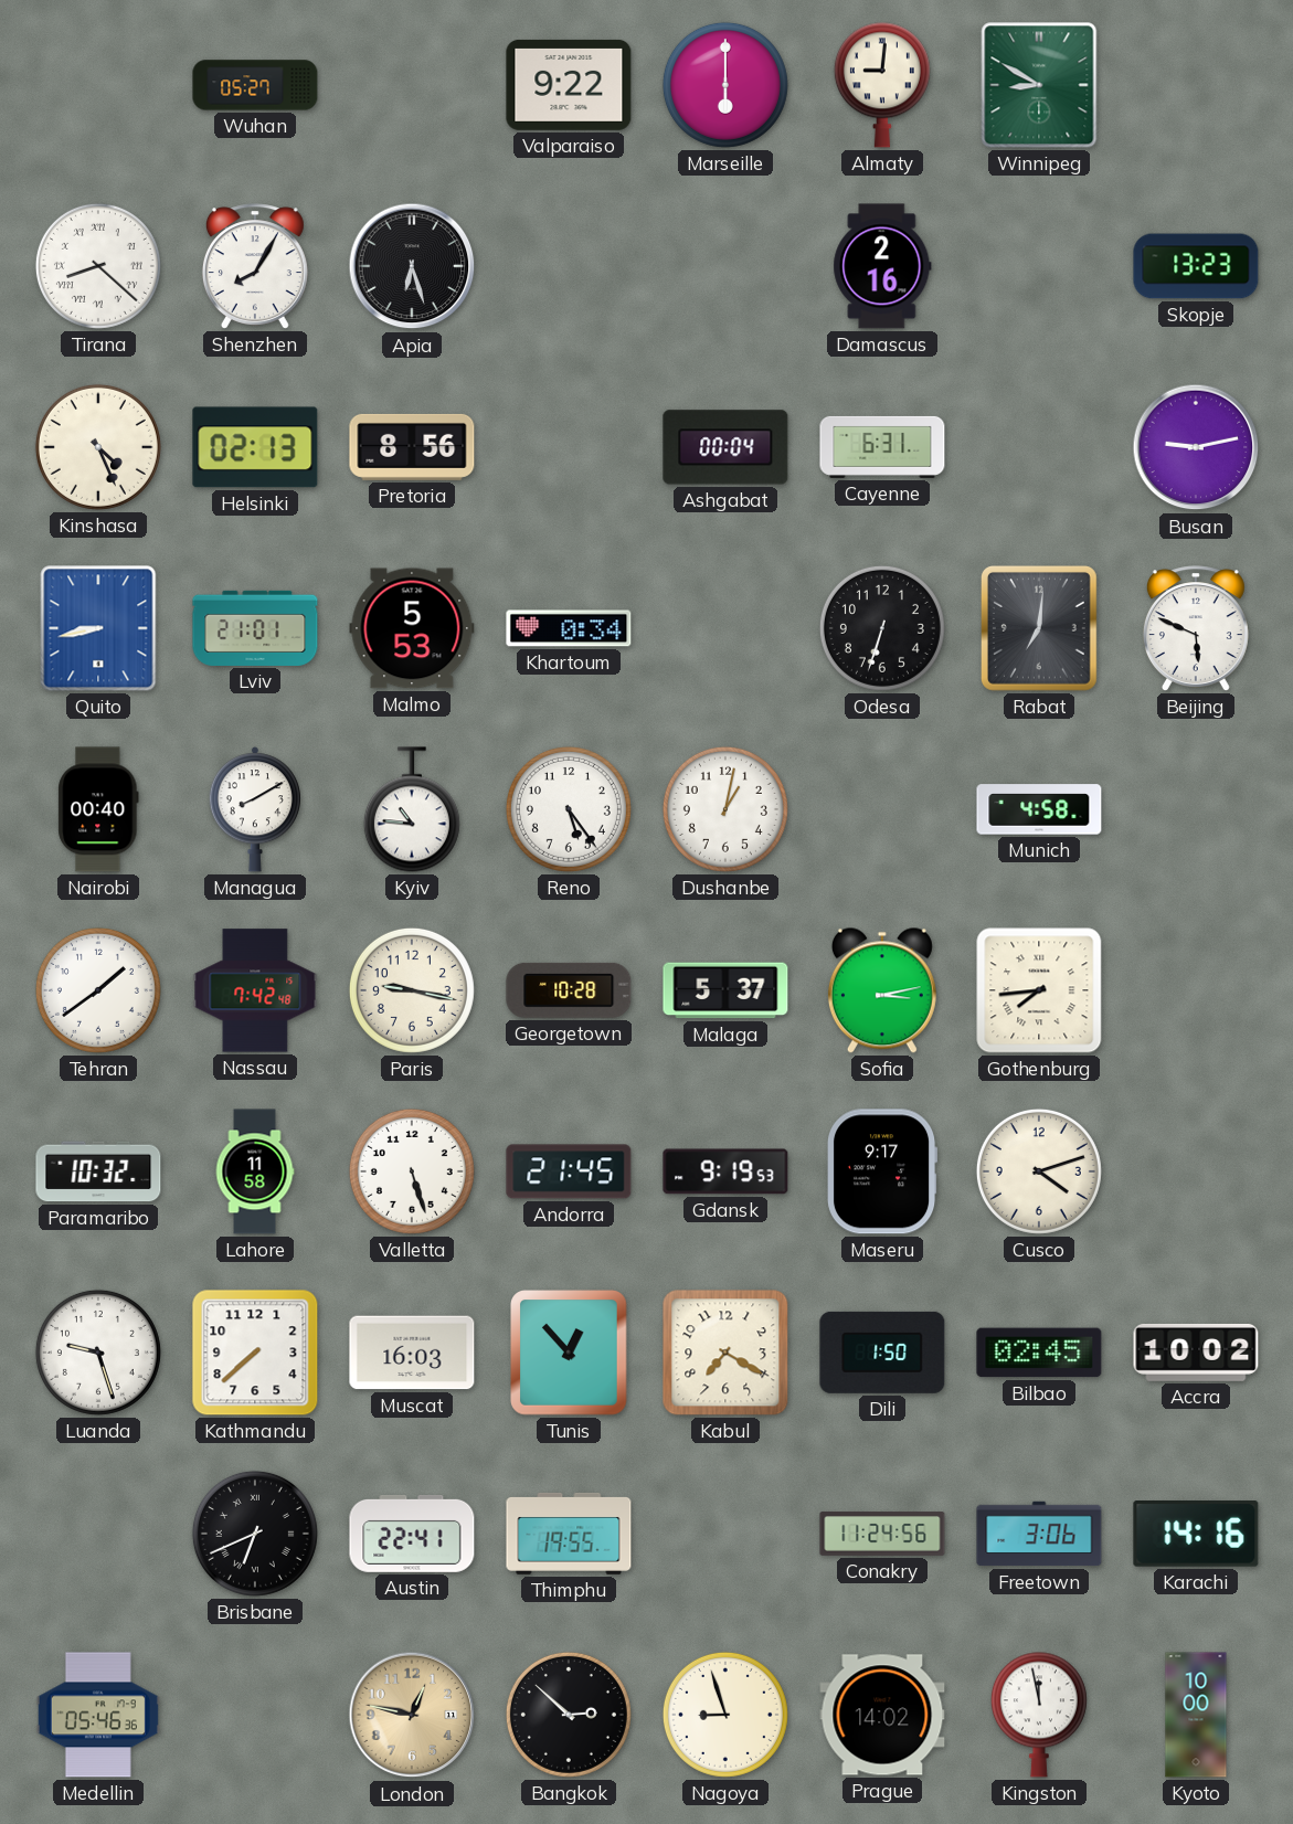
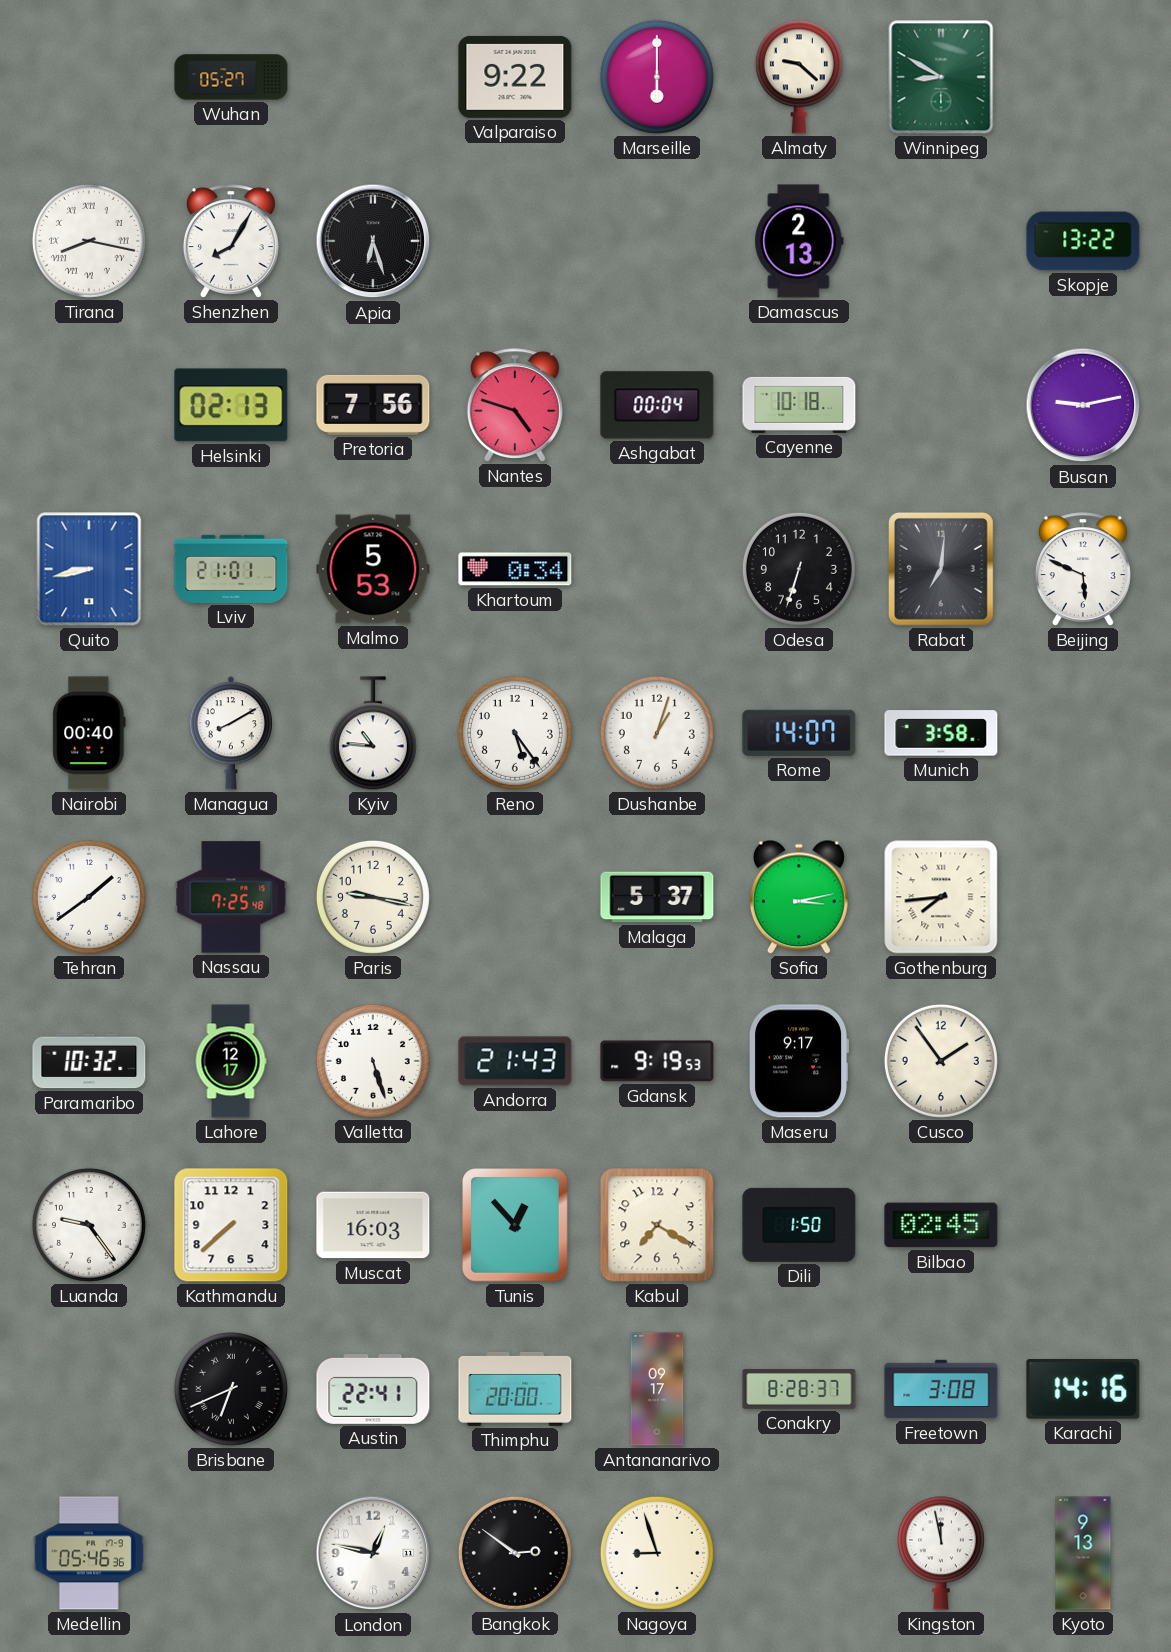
Almaty: 9:01 -> 9:22
Tirana: 8:22 -> 8:17
Damascus: 2:16 -> 2:13
Skopje: 13:23 -> 13:22
Kinshasa: 4:26 -> none
Pretoria: 8:56 -> 7:56
Nantes: none -> 4:48
Cayenne: 6:31 -> 10:18
Dushanbe: 1:02 -> 1:03
Rome: none -> 14:07
Munich: 4:58 -> 3:58
Nassau: 7:42 -> 7:25
Georgetown: 10:28 -> none
Lahore: 11:58 -> 12:17
Andorra: 21:45 -> 21:43
Cusco: 4:12 -> 1:54
Luanda: 9:27 -> 9:24
Accra: 10:02 -> none
Thimphu: 19:55 -> 20:00
Antananarivo: none -> 09:17
Conakry: 11:24 -> 8:28
Freetown: 3:06 -> 3:08
London dial: champagne -> white
Bangkok: 2:52 -> 2:51
Prague: 14:02 -> none
Kyoto: 10:00 -> 9:13
